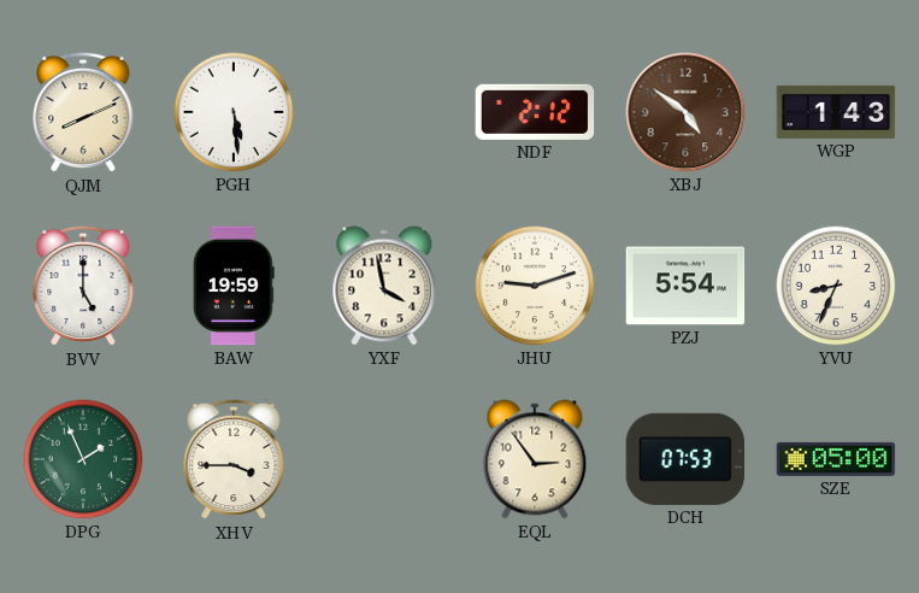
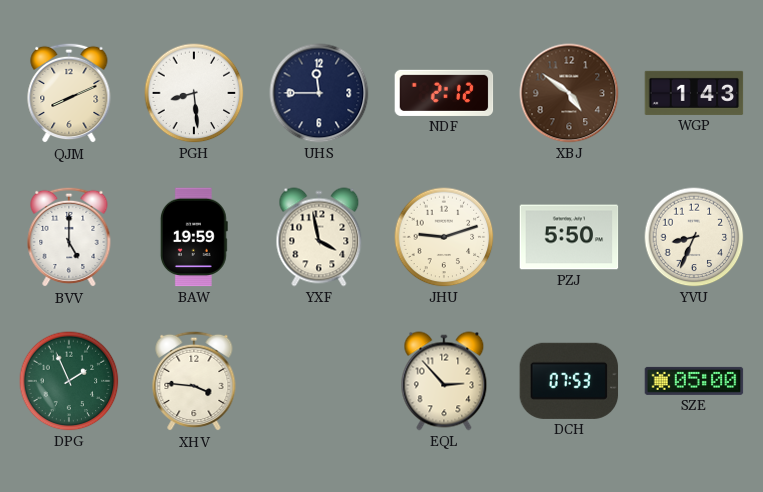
PGH: 5:29 -> 8:29
UHS: none -> 11:45
PZJ: 5:54 -> 5:50
XHV: 3:45 -> 3:46
EQL: 2:54 -> 2:53
